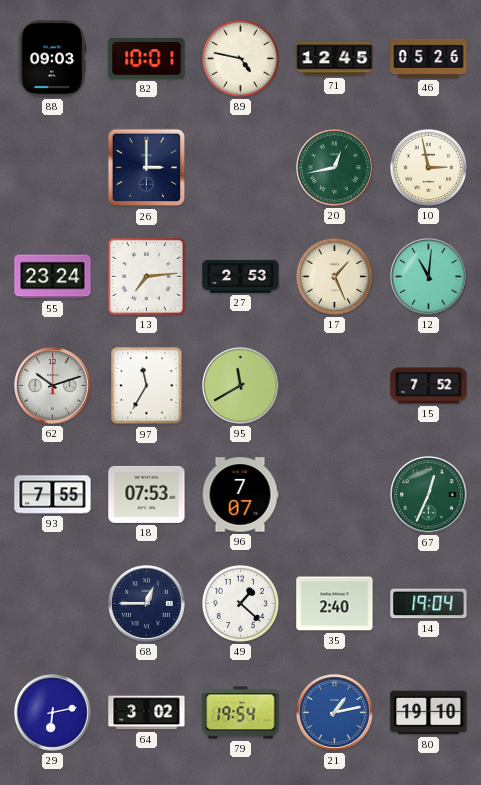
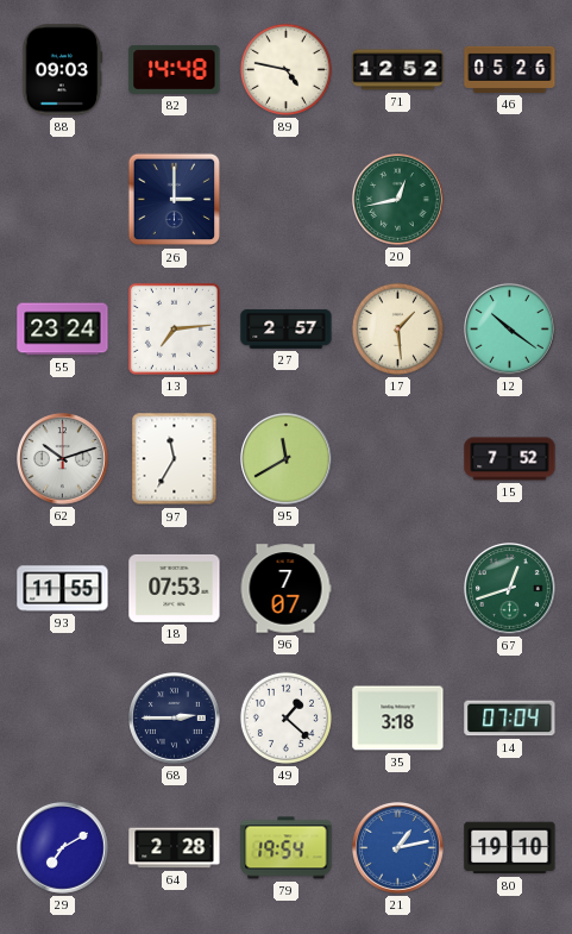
82: 10:01 -> 14:48
71: 12:45 -> 12:52
10: 2:58 -> none
27: 2:53 -> 2:57
17: 1:26 -> 1:29
12: 11:01 -> 10:21
93: 7:55 -> 11:55
67: 12:34 -> 12:42
68: 12:45 -> 2:45
35: 2:40 -> 3:18
14: 19:04 -> 07:04
29: 6:13 -> 7:10
64: 3:02 -> 2:28
